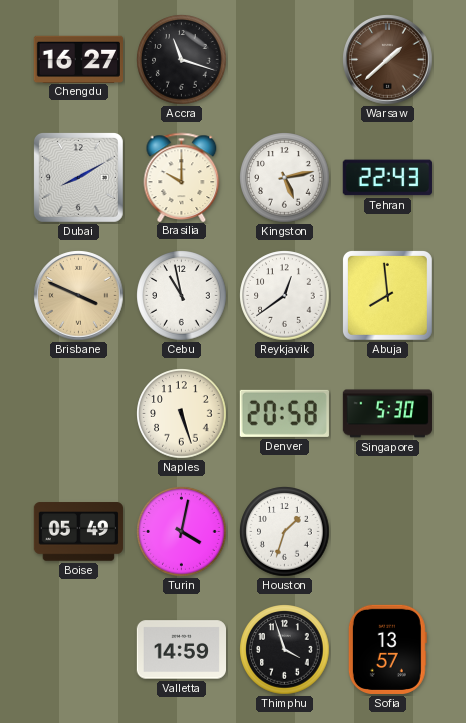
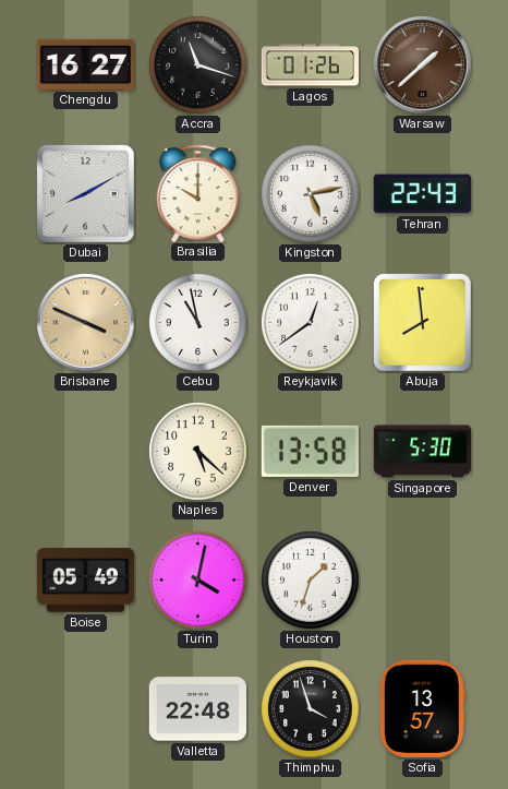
Lagos: none -> 01:26
Naples: 5:27 -> 5:22
Denver: 20:58 -> 13:58
Valletta: 14:59 -> 22:48
